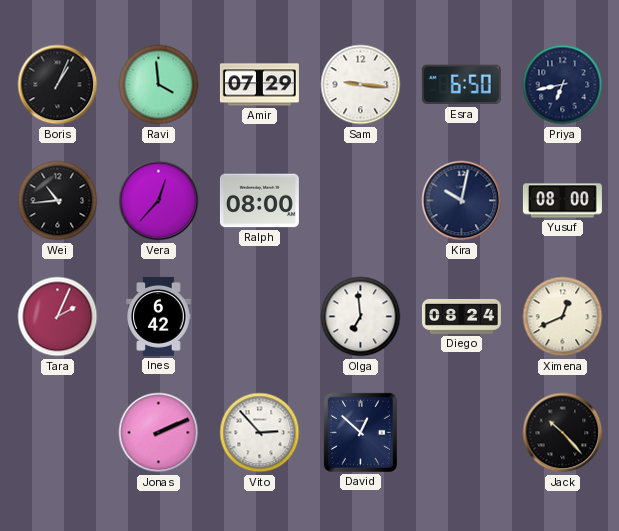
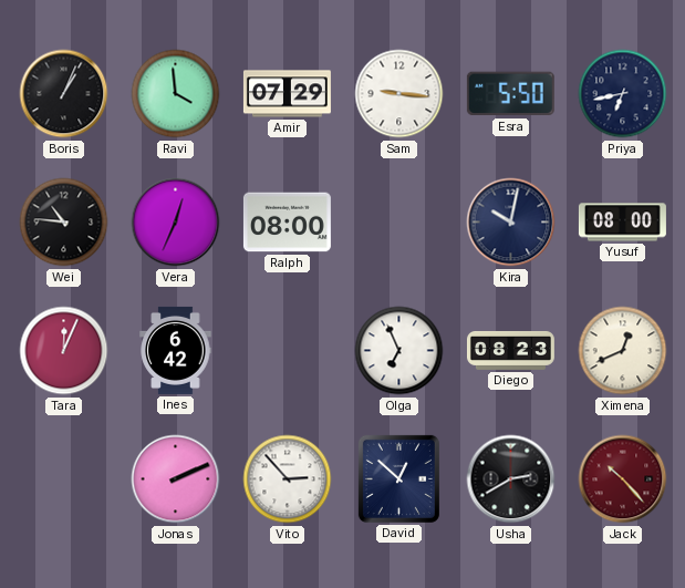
Esra: 6:50 -> 5:50
Wei: 10:44 -> 10:46
Vera: 12:37 -> 12:34
Tara: 2:04 -> 12:04
Olga: 6:59 -> 6:56
Diego: 08:24 -> 08:23
Usha: none -> 2:40
Jack dial: black -> burgundy
